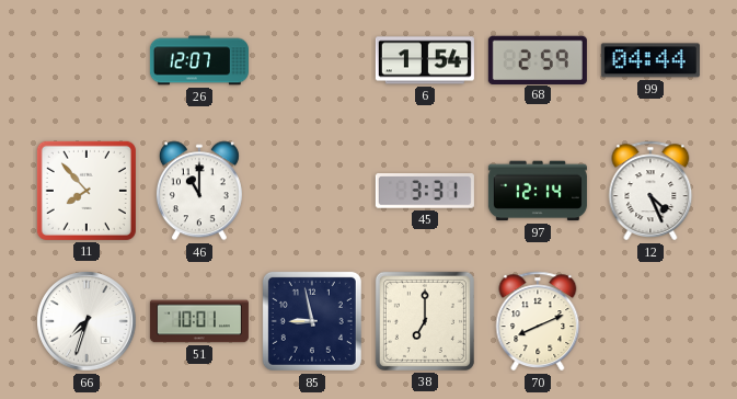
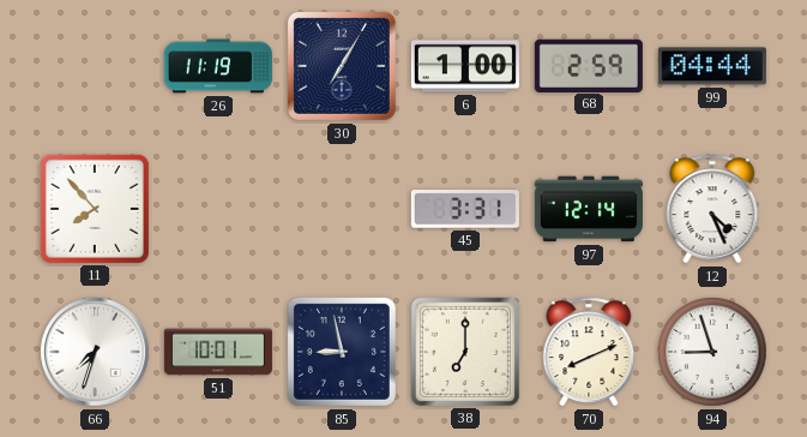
26: 12:07 -> 11:19
30: none -> 7:05
6: 1:54 -> 1:00
46: 11:00 -> none
94: none -> 8:57
